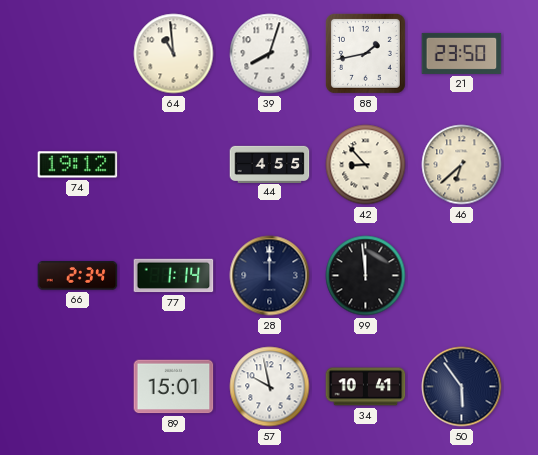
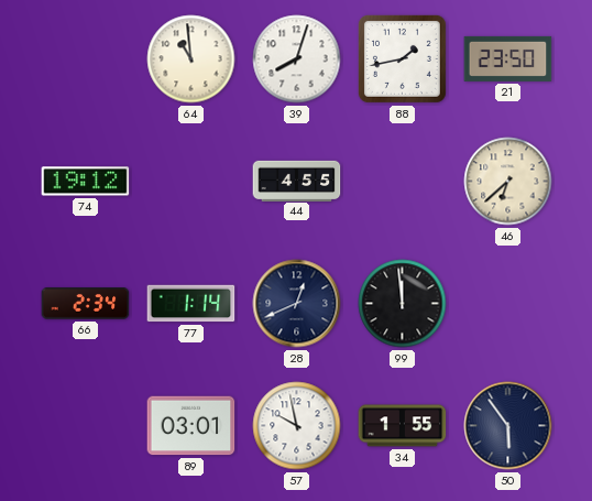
42: 8:53 -> none
28: 12:00 -> 12:41
89: 15:01 -> 03:01
34: 10:41 -> 1:55
